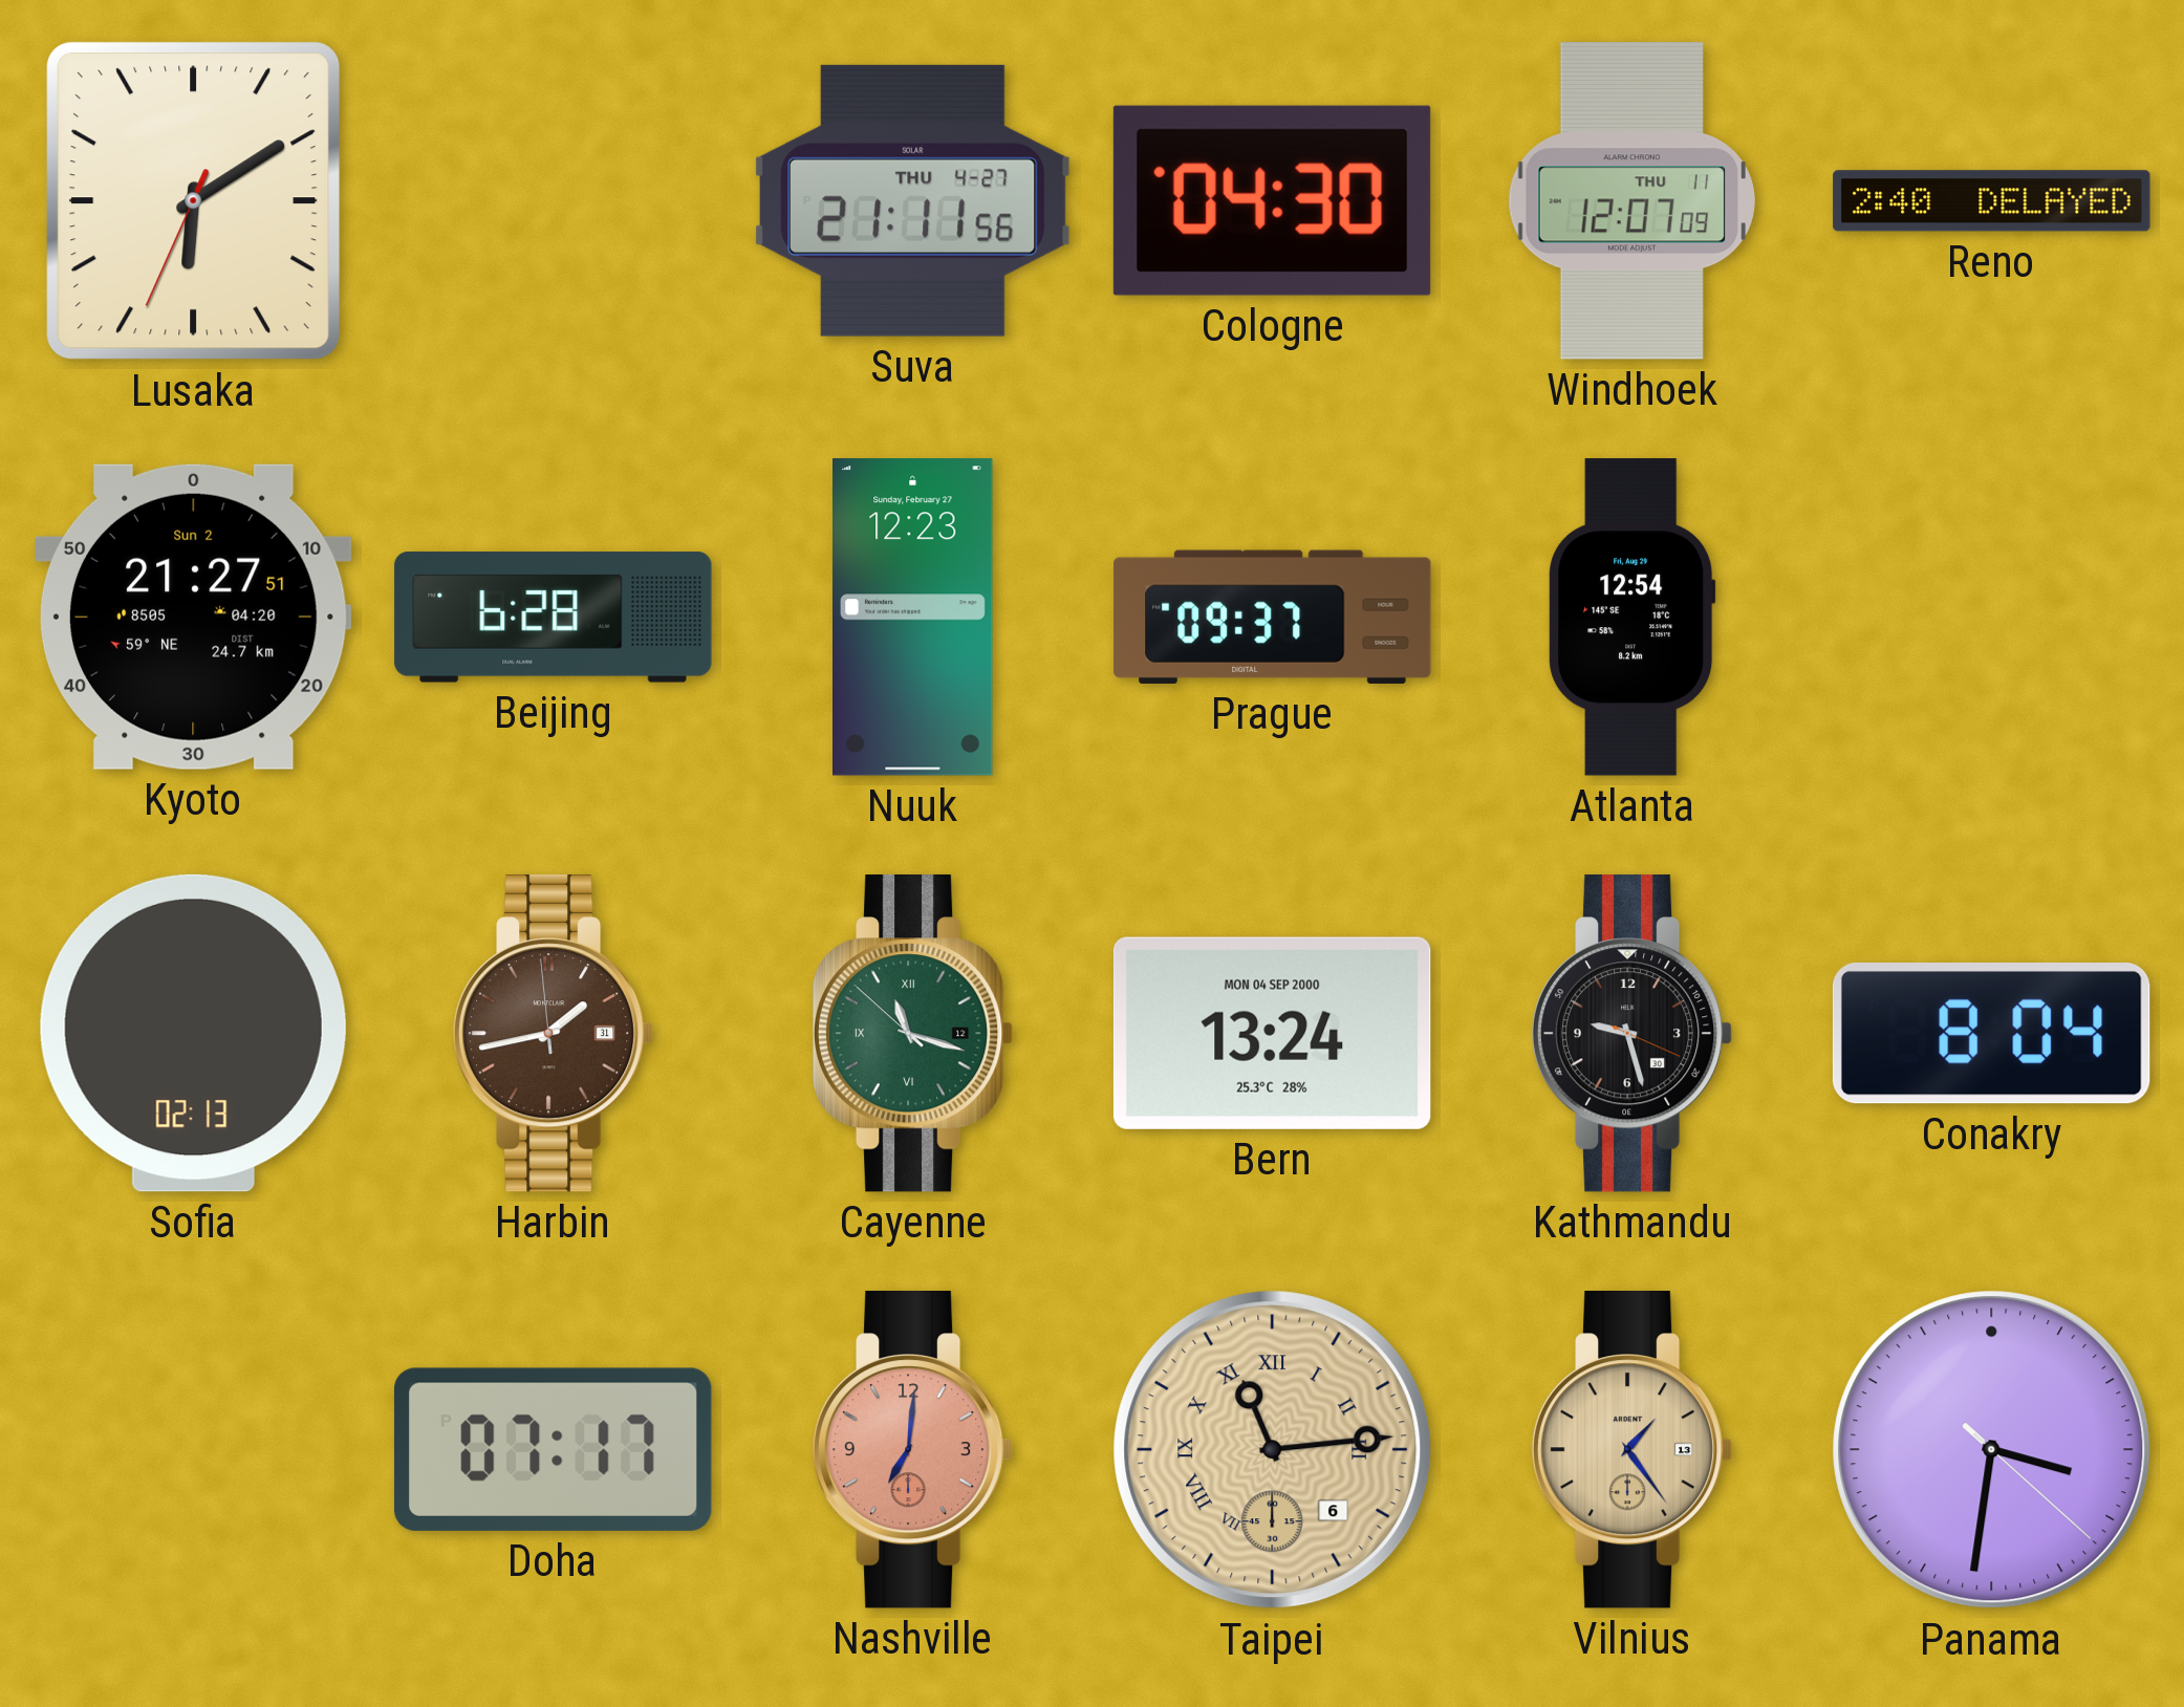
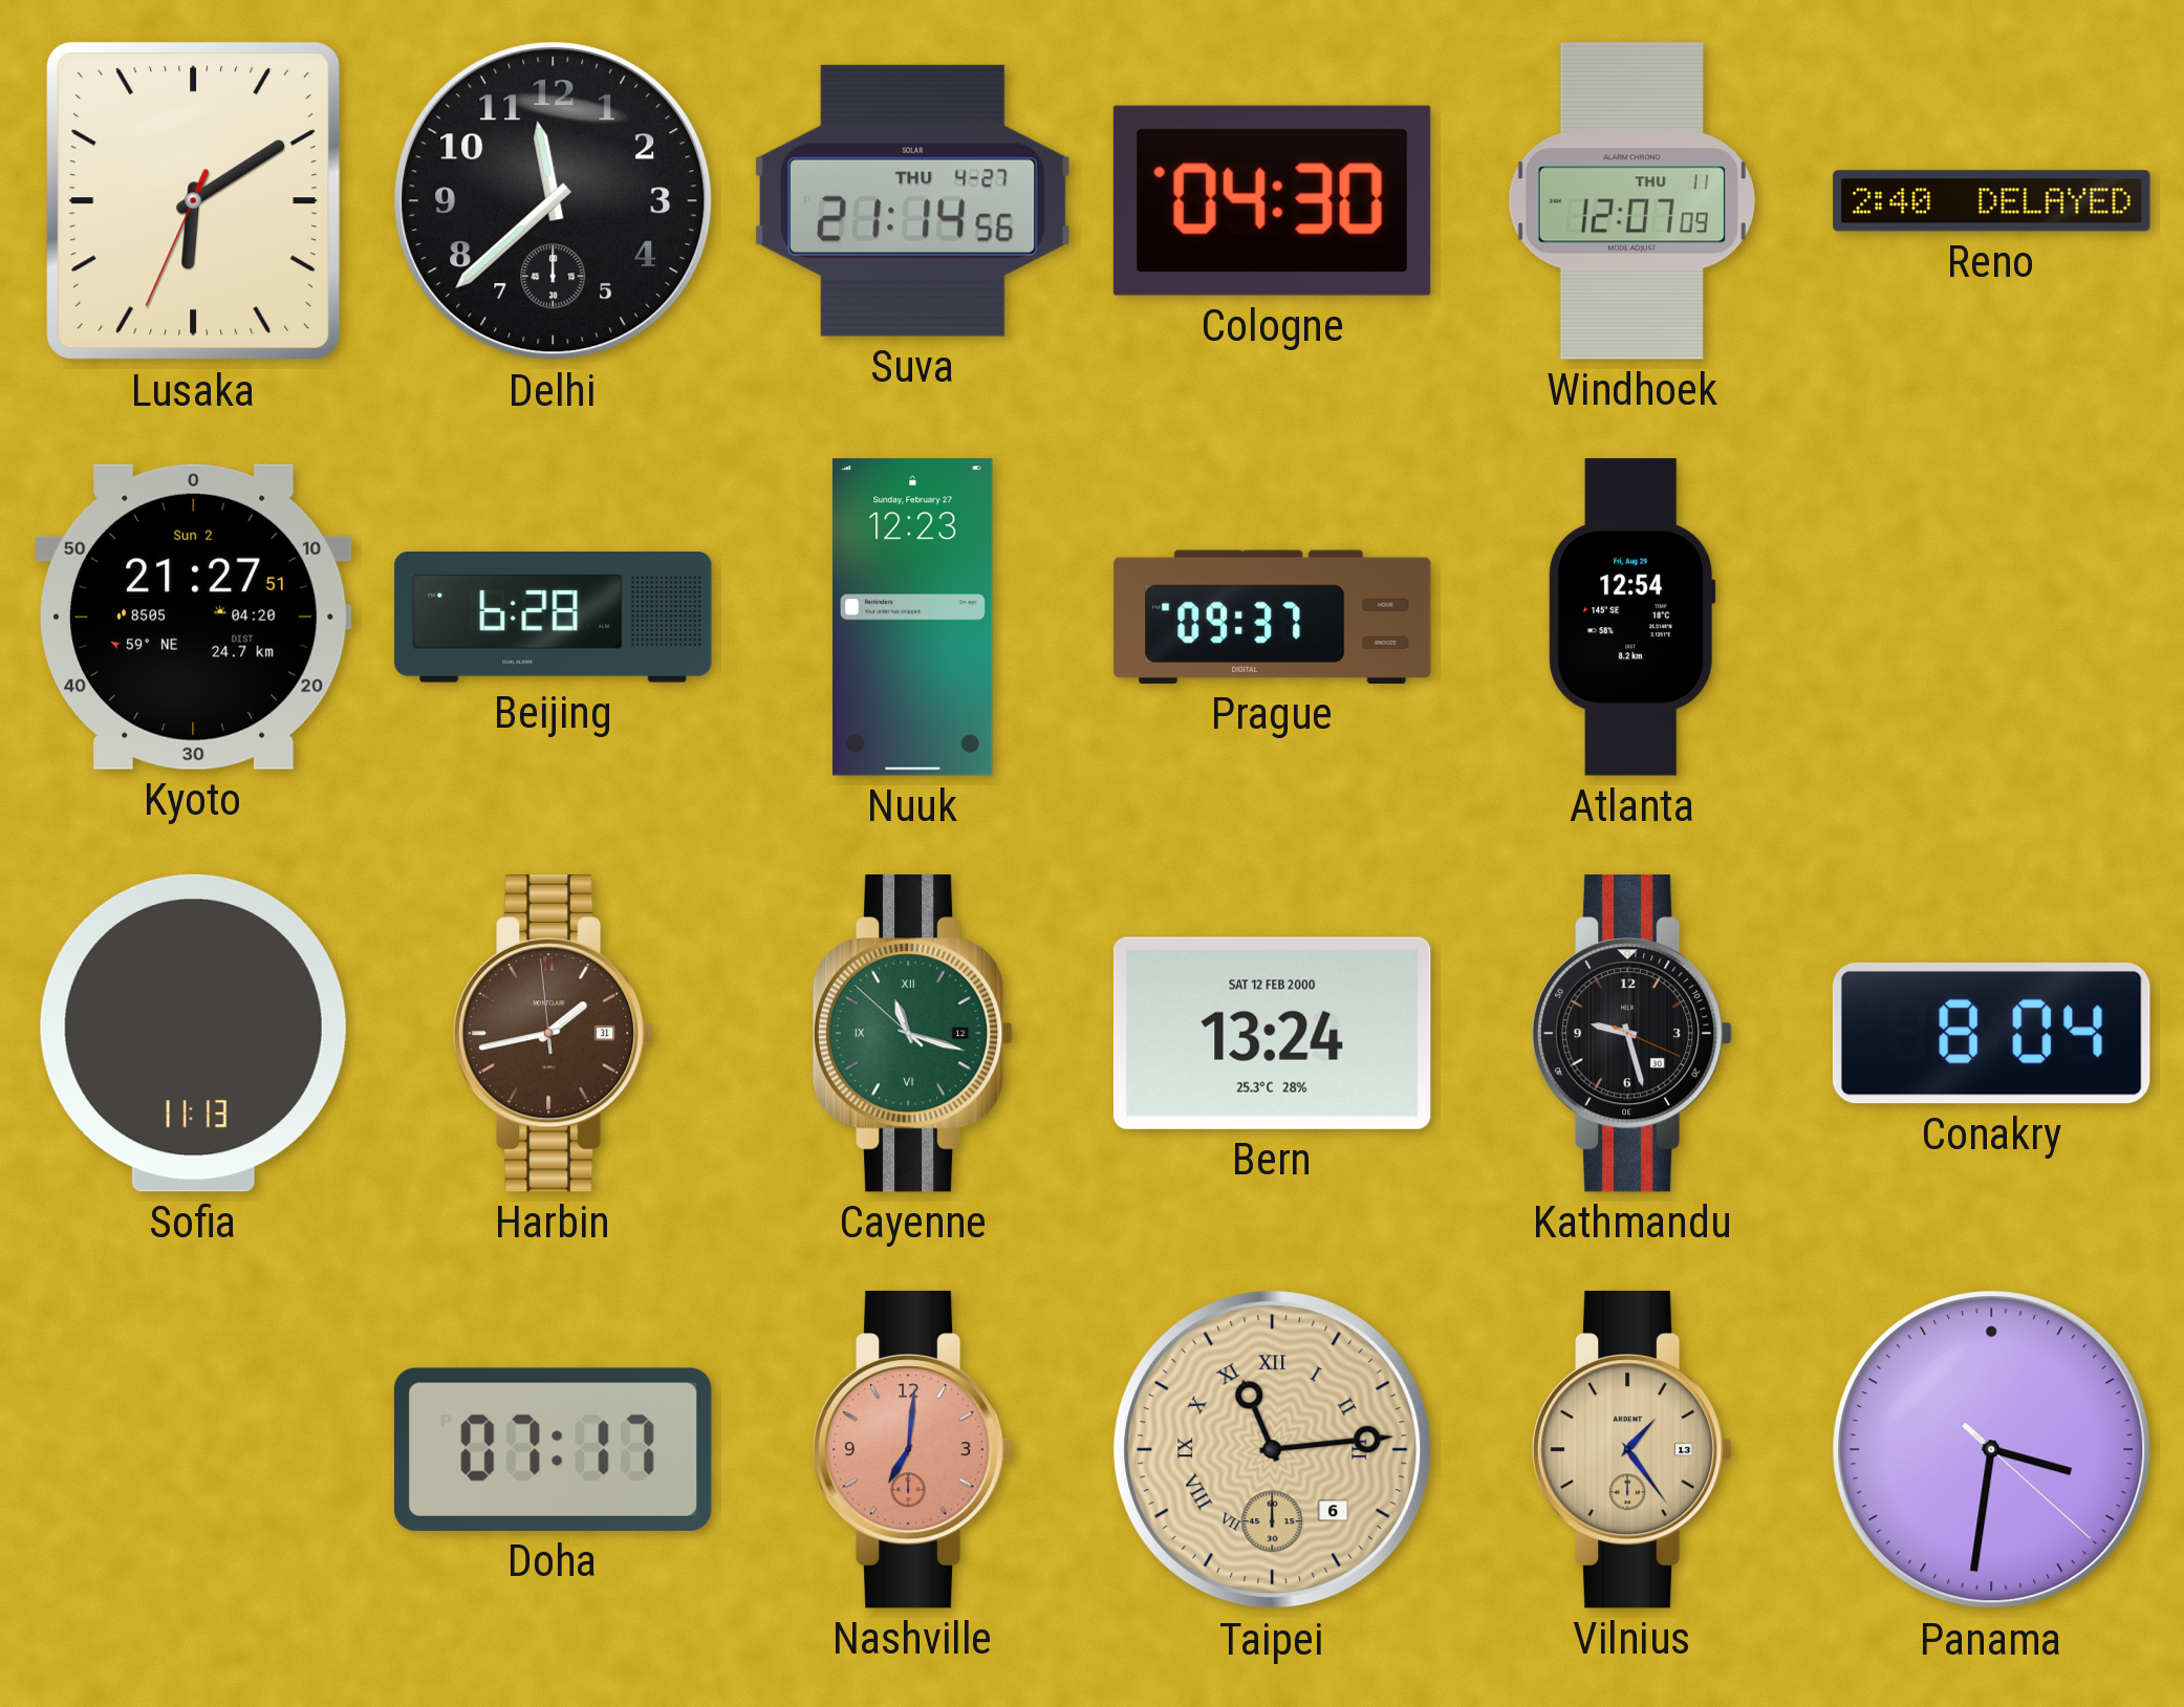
Delhi: none -> 11:38
Suva: 21:11 -> 21:14
Sofia: 02:13 -> 11:13
Bern date: MON 04 SEP 2000 -> SAT 12 FEB 2000
